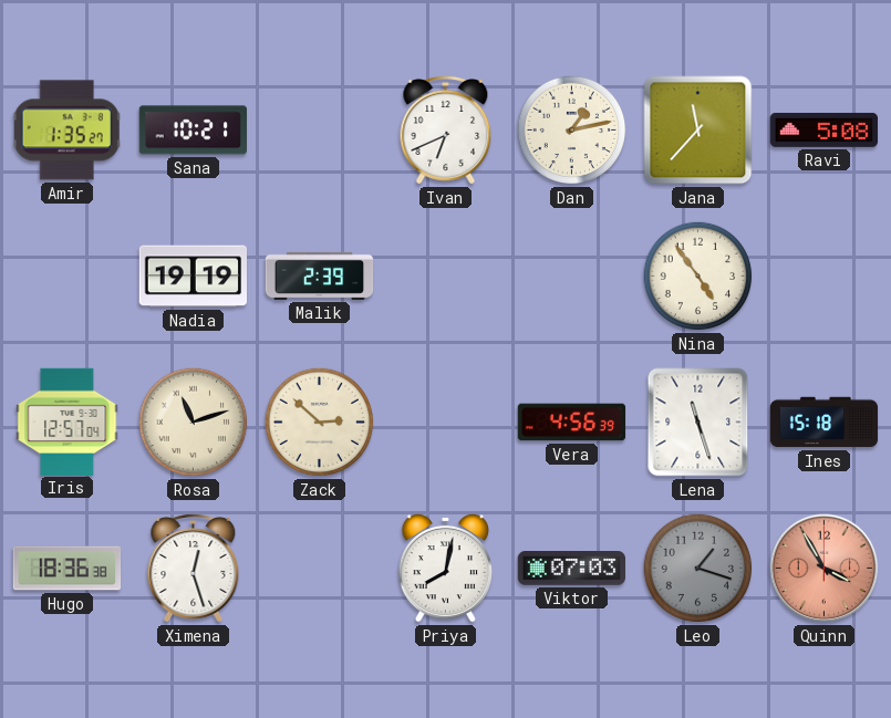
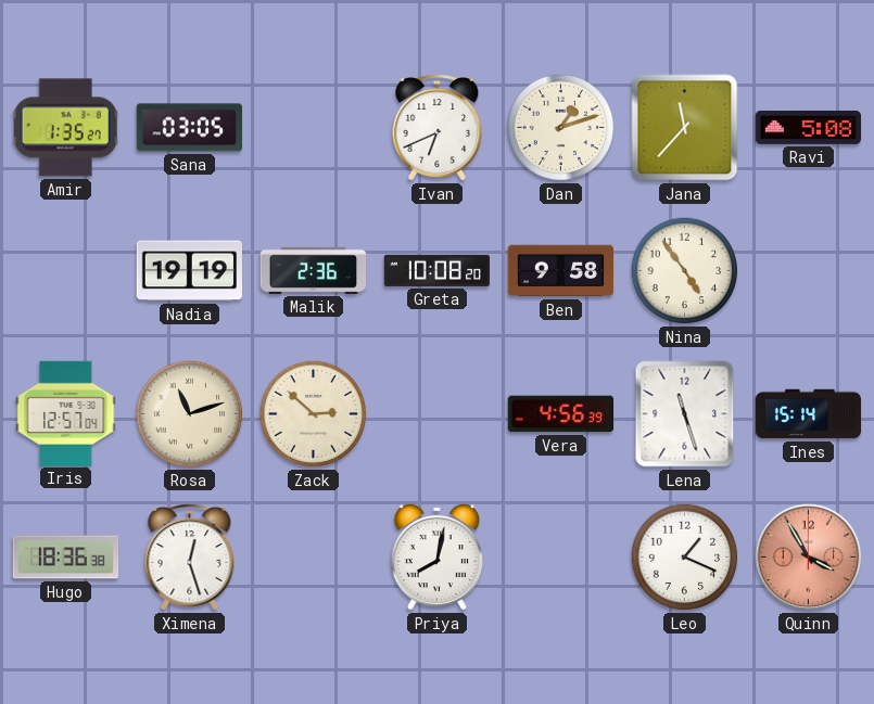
Sana: 10:21 -> 03:05
Dan: 1:13 -> 1:12
Malik: 2:39 -> 2:36
Greta: none -> 10:08
Ben: none -> 9:58
Ines: 15:18 -> 15:14
Viktor: 07:03 -> none
Leo: 1:18 -> 1:19
Leo dial: grey -> white
